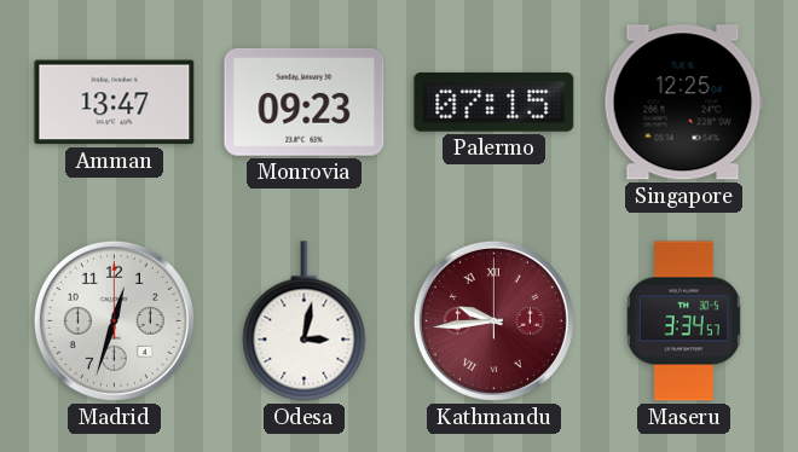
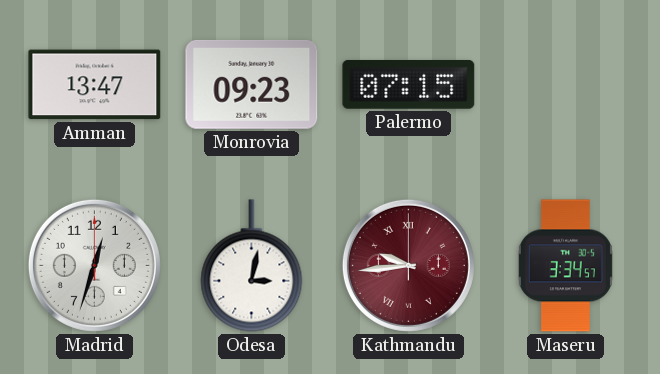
Singapore: 12:25 -> none
